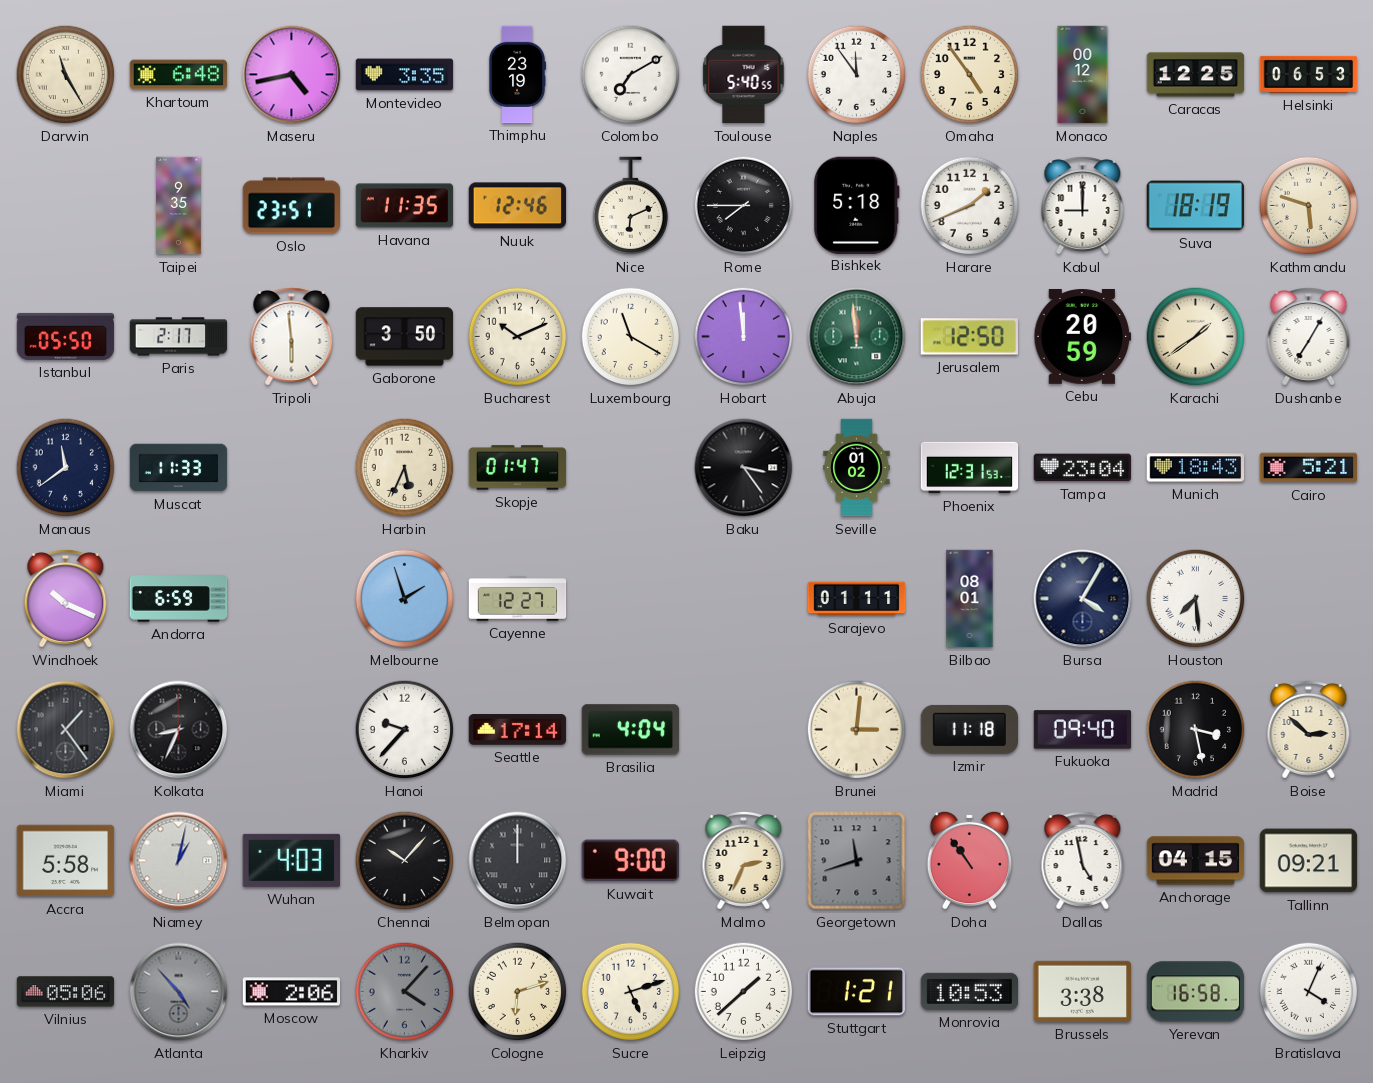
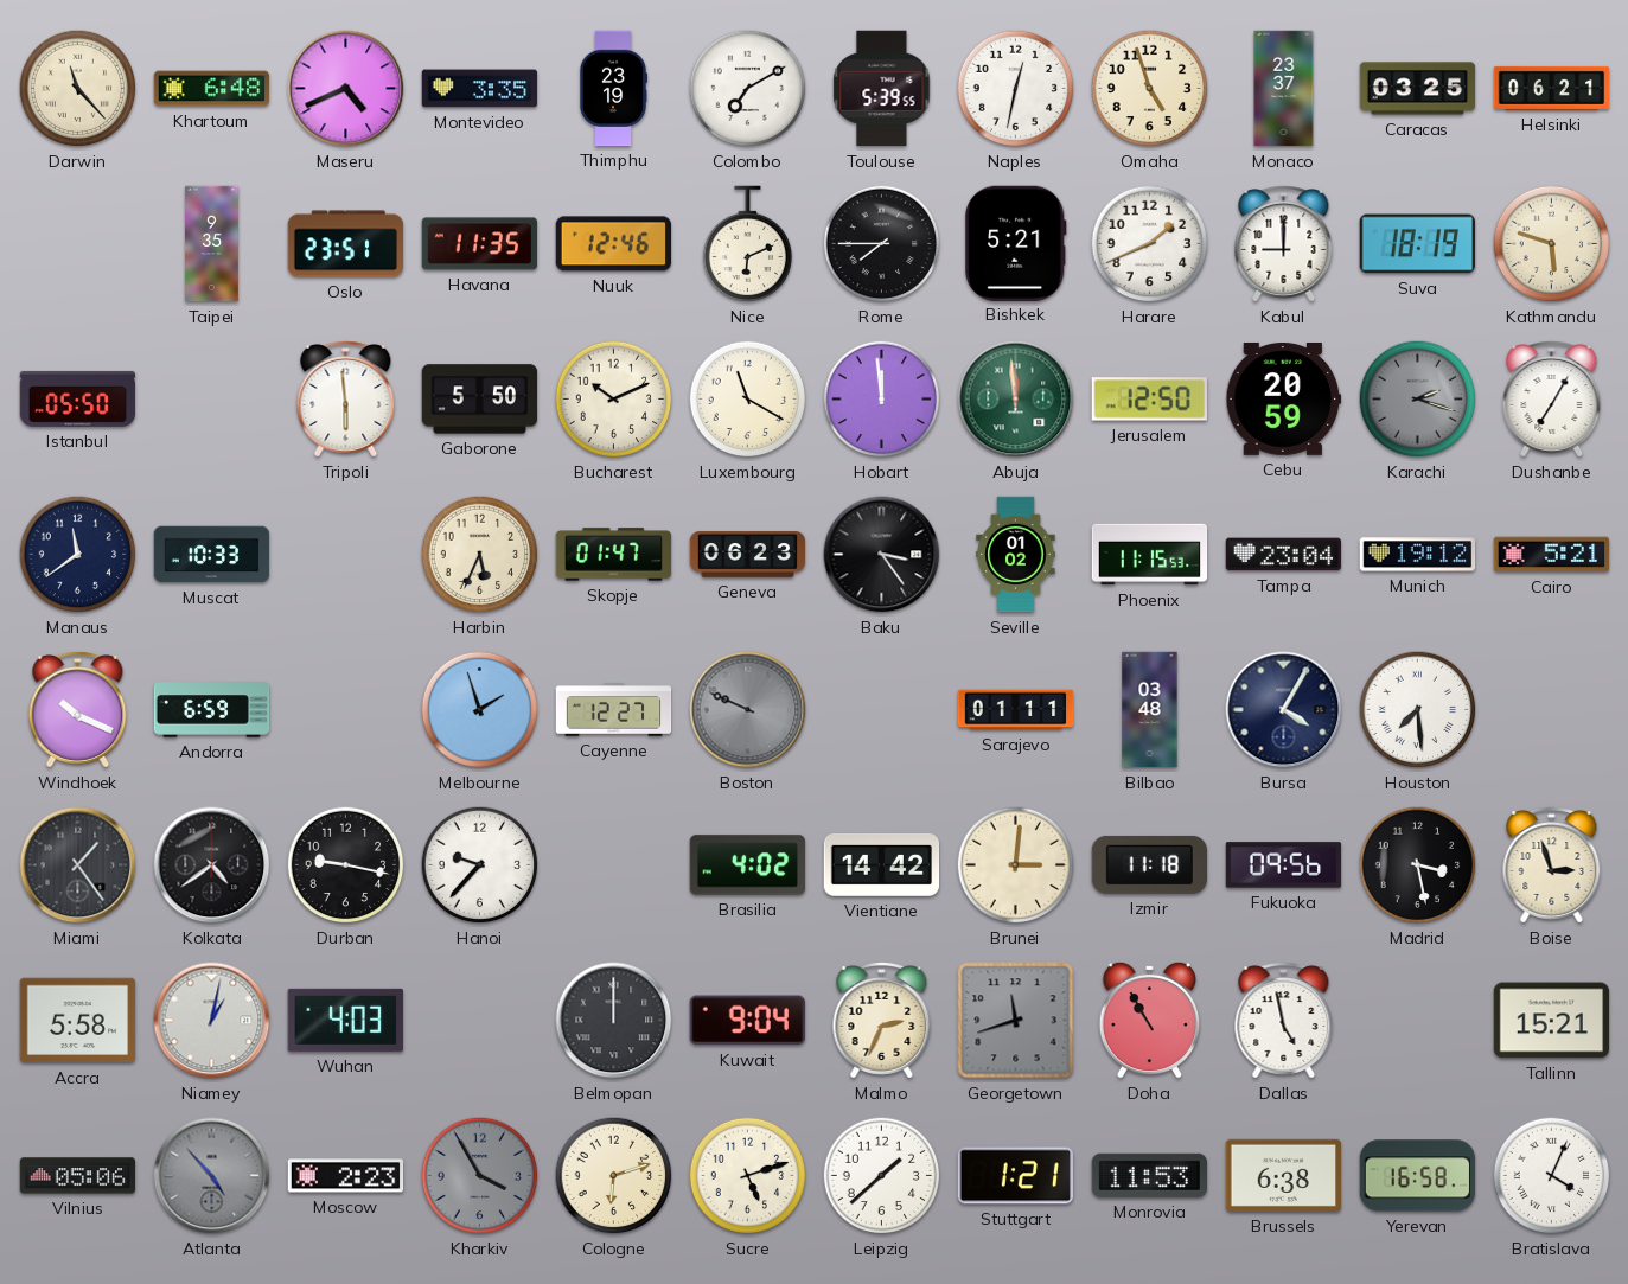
Darwin: 11:25 -> 11:23
Maseru: 4:43 -> 4:41
Toulouse: 5:40 -> 5:39
Naples: 11:54 -> 12:32
Omaha: 4:54 -> 4:57
Monaco: 00:12 -> 23:37
Caracas: 12:25 -> 03:25
Helsinki: 06:53 -> 06:21
Bishkek: 5:18 -> 5:21
Paris: 2:17 -> none
Gaborone: 3:50 -> 5:50
Karachi: 1:39 -> 2:18
Karachi dial: cream -> grey
Muscat: 11:33 -> 10:33
Geneva: none -> 06:23
Phoenix: 12:31 -> 11:15
Munich: 18:43 -> 19:12
Boston: none -> 9:49
Bilbao: 08:01 -> 03:48
Kolkata: 8:34 -> 4:39
Durban: none -> 9:17
Seattle: 17:14 -> none
Brasilia: 4:04 -> 4:02
Vientiane: none -> 14:42
Fukuoka: 09:40 -> 09:56
Boise: 2:52 -> 2:57
Chennai: 10:07 -> none
Kuwait: 9:00 -> 9:04
Doha: 10:54 -> 10:55
Anchorage: 04:15 -> none
Tallinn: 09:21 -> 15:21
Moscow: 2:06 -> 2:23
Kharkiv: 4:07 -> 3:55
Monrovia: 10:53 -> 11:53
Brussels: 3:38 -> 6:38
